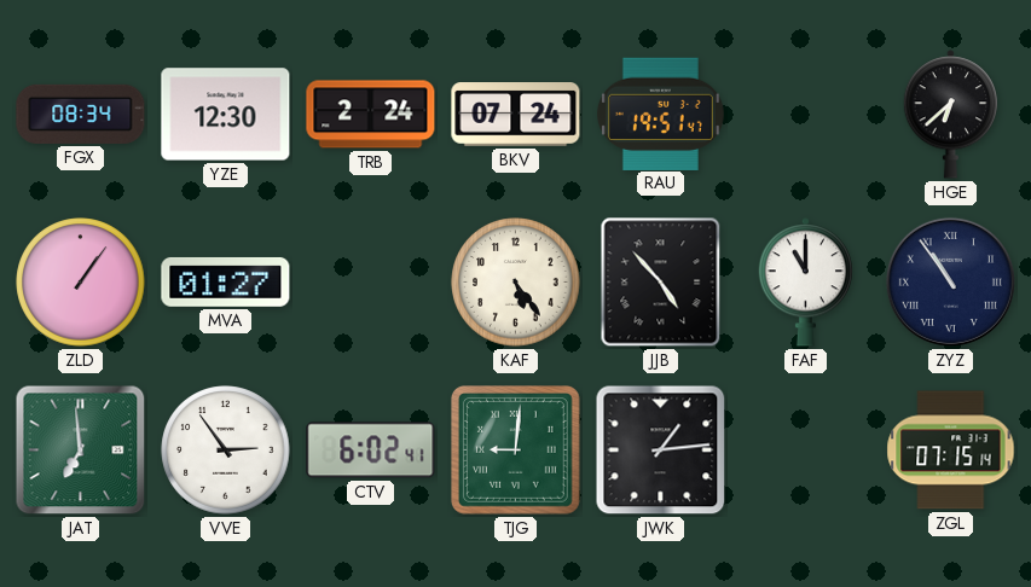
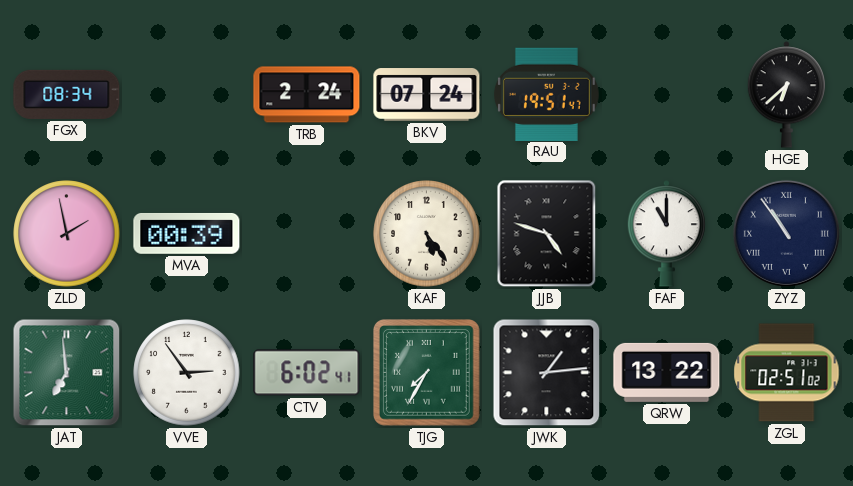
YZE: 12:30 -> none
ZLD: 1:06 -> 1:58
MVA: 01:27 -> 00:39
JJB: 4:53 -> 4:48
TJG: 9:01 -> 7:35
QRW: none -> 13:22
ZGL: 07:15 -> 02:51
